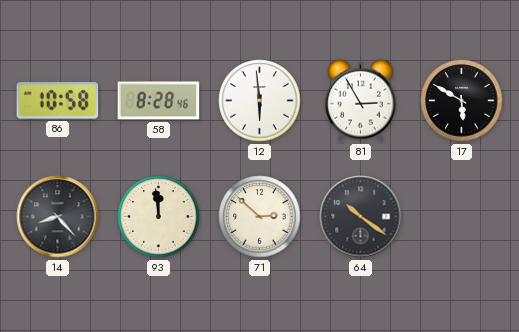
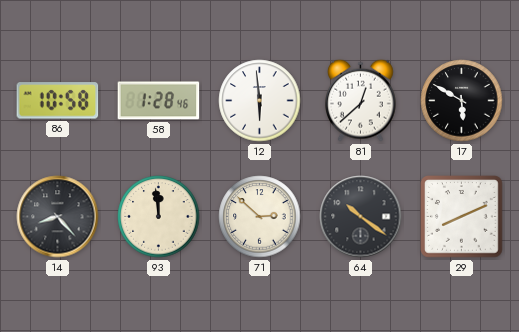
58: 8:28 -> 1:28
81: 2:55 -> 12:38
29: none -> 8:11
